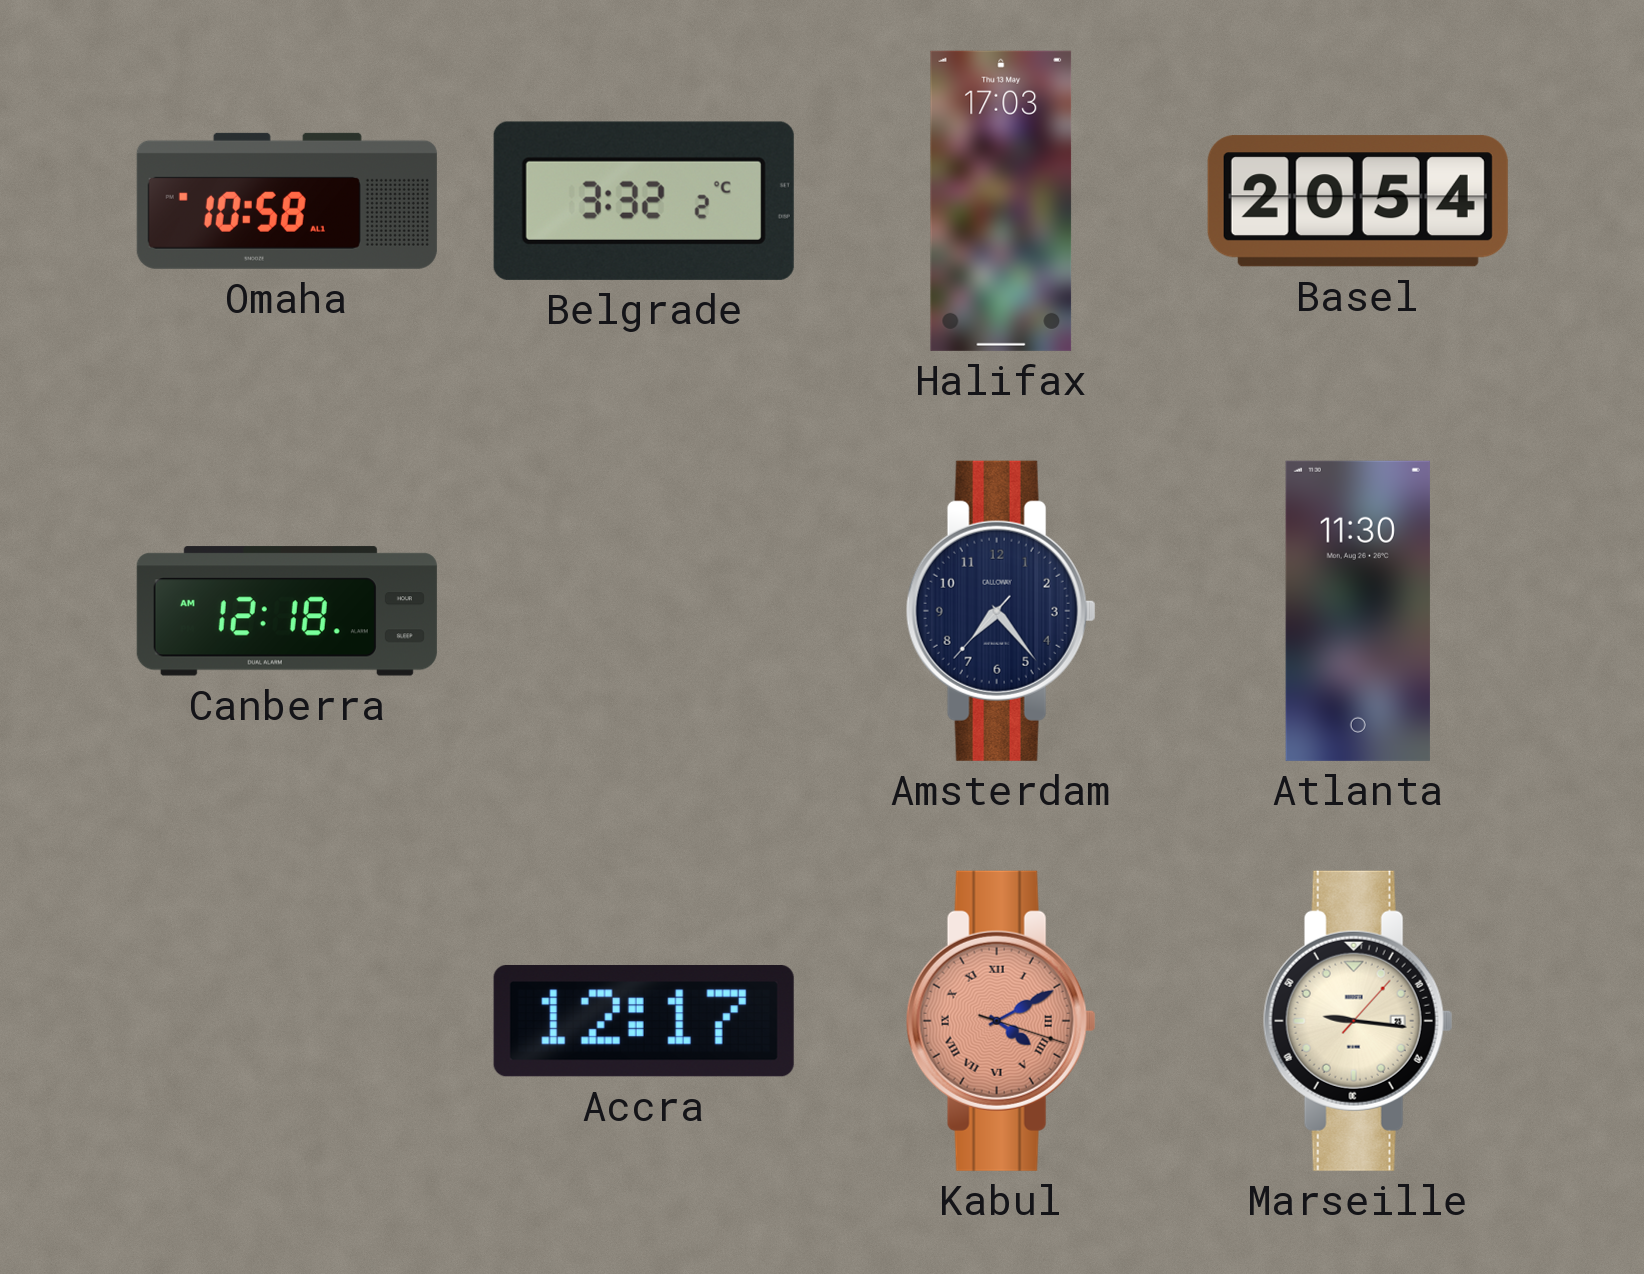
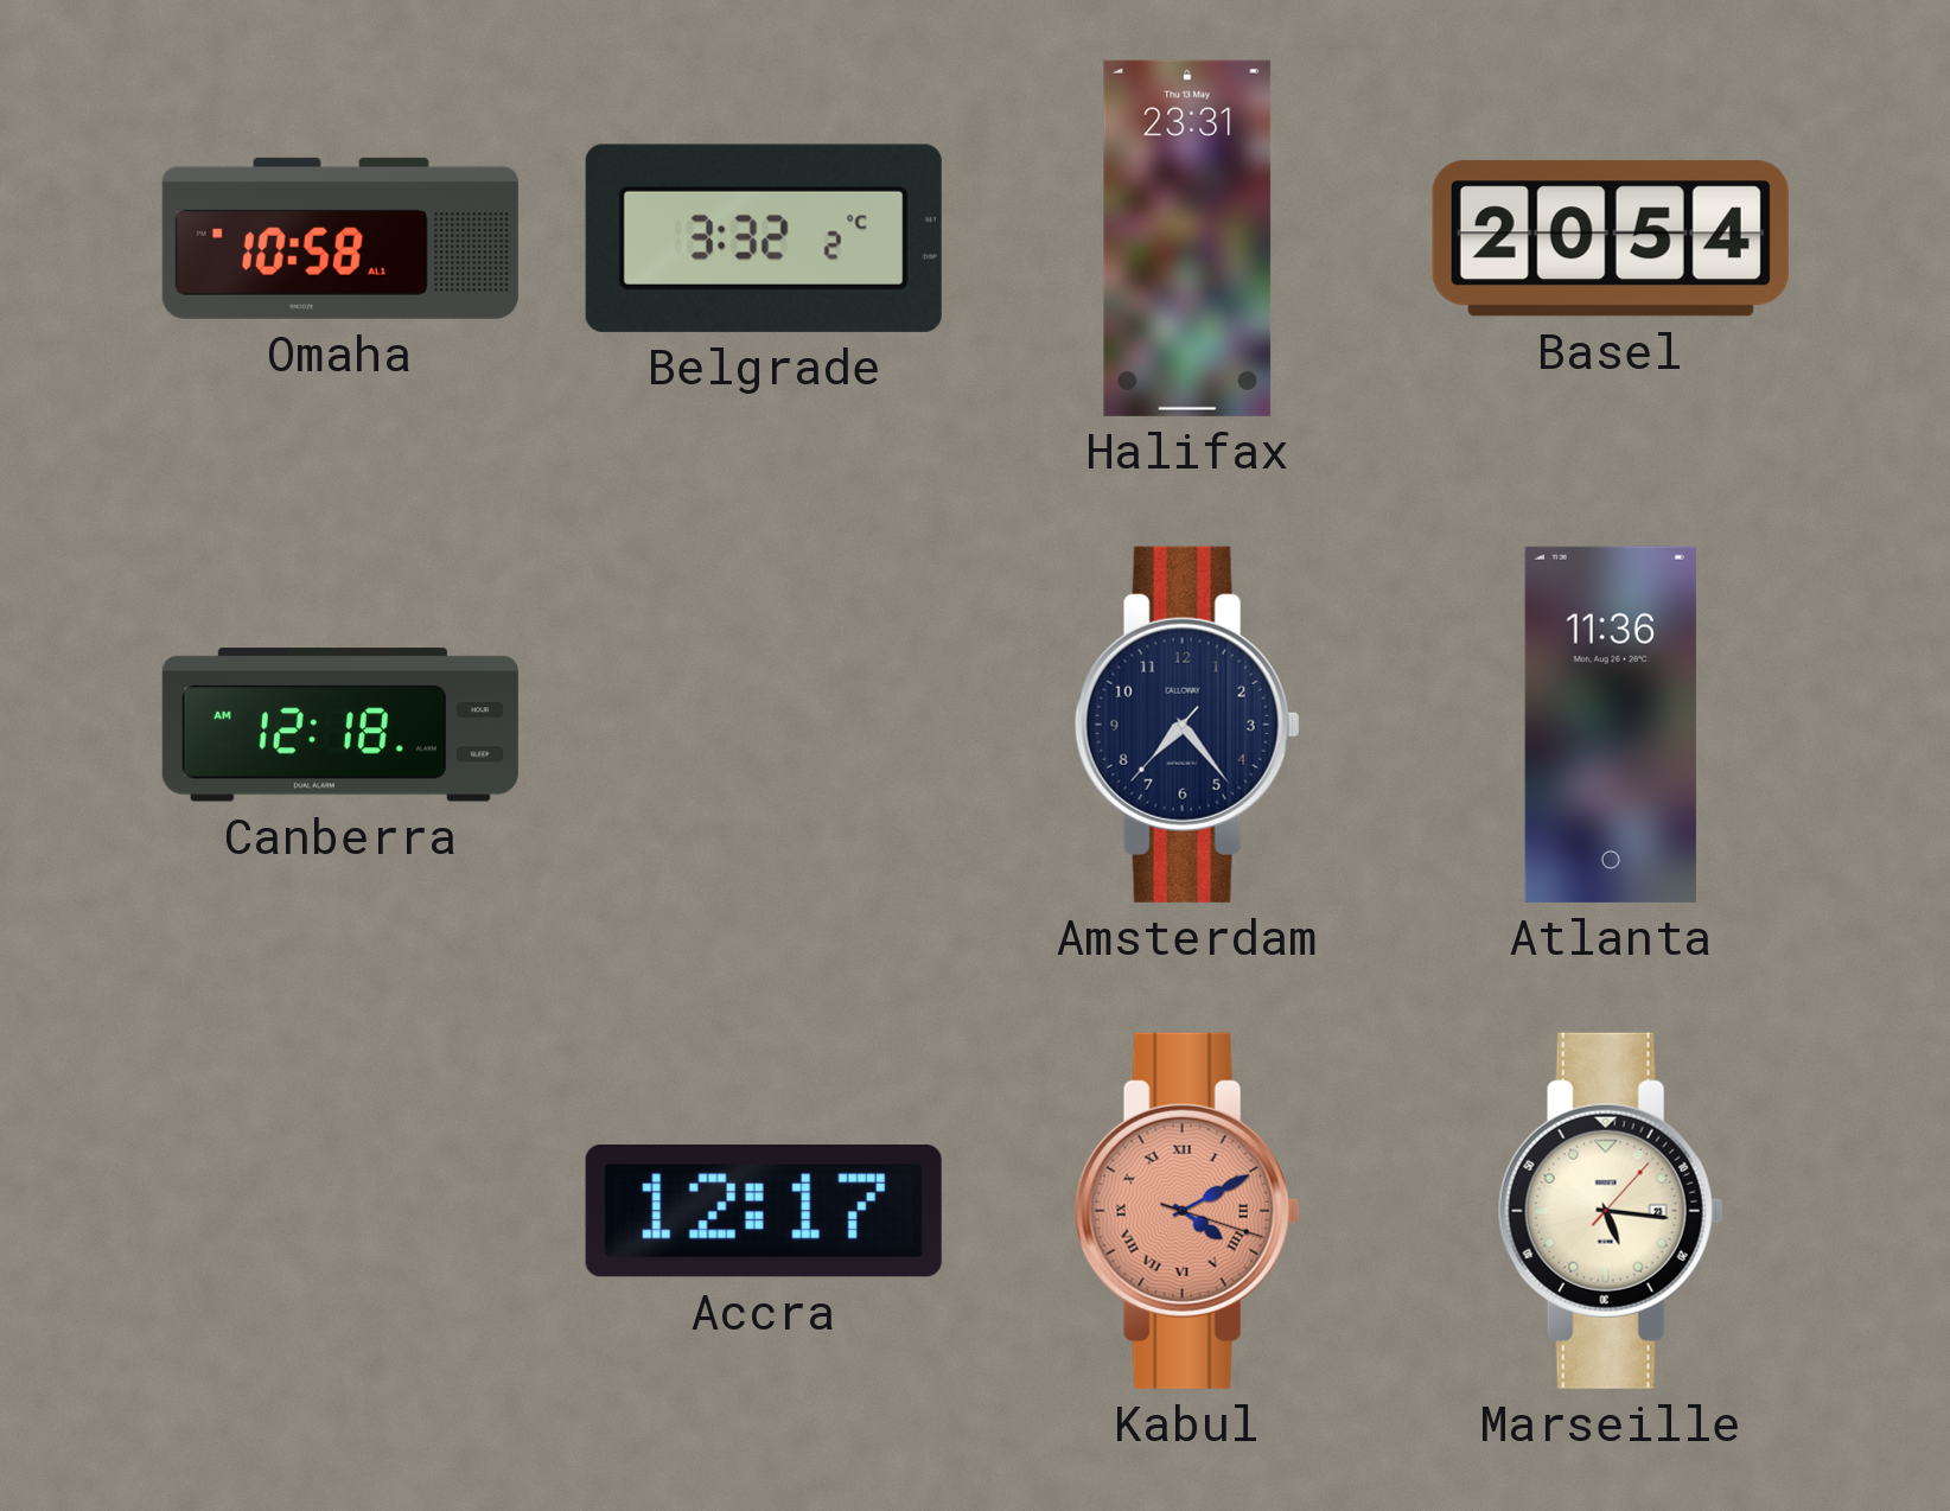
Halifax: 17:03 -> 23:31
Atlanta: 11:30 -> 11:36
Marseille: 9:16 -> 5:16
